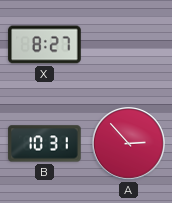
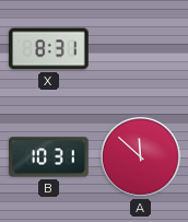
X: 8:27 -> 8:31
A: 2:53 -> 11:52
